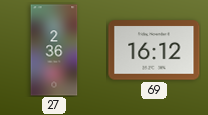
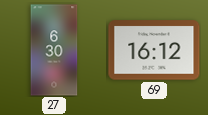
27: 2:36 -> 6:30
